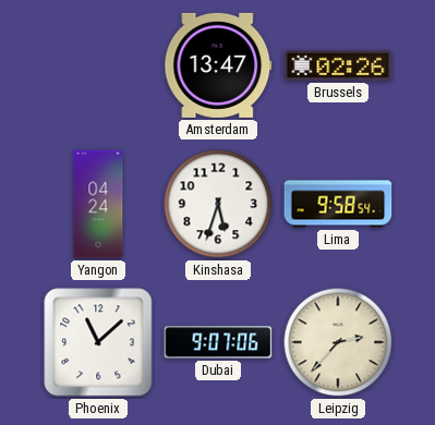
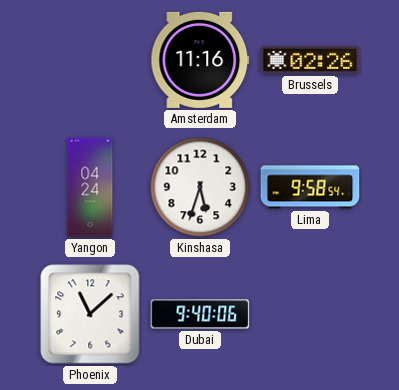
Amsterdam: 13:47 -> 11:16
Dubai: 9:07 -> 9:40
Leipzig: 2:37 -> none
